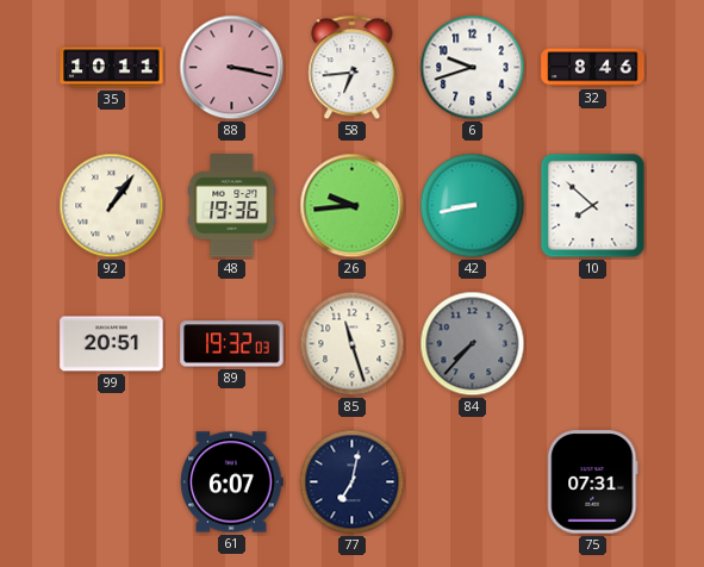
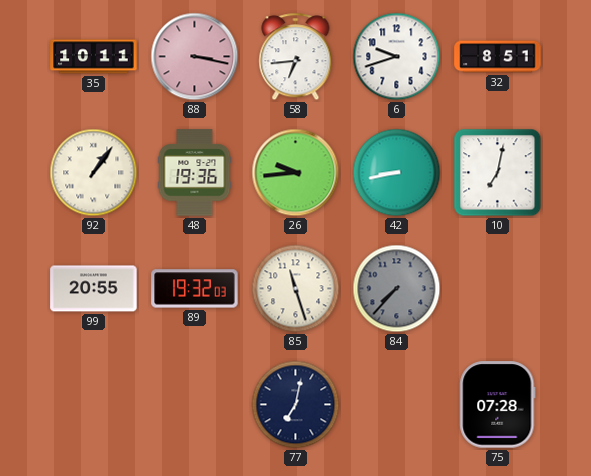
32: 8:46 -> 8:51
10: 7:52 -> 7:02
99: 20:51 -> 20:55
61: 6:07 -> none
75: 07:31 -> 07:28
